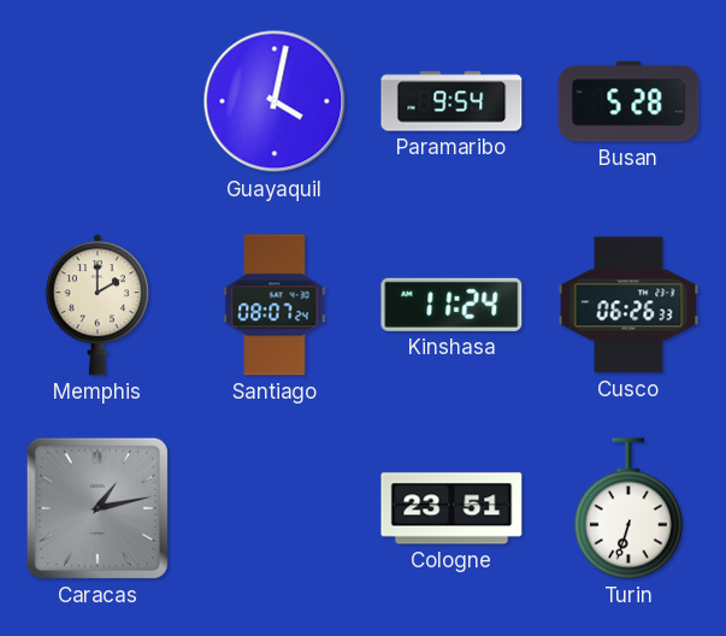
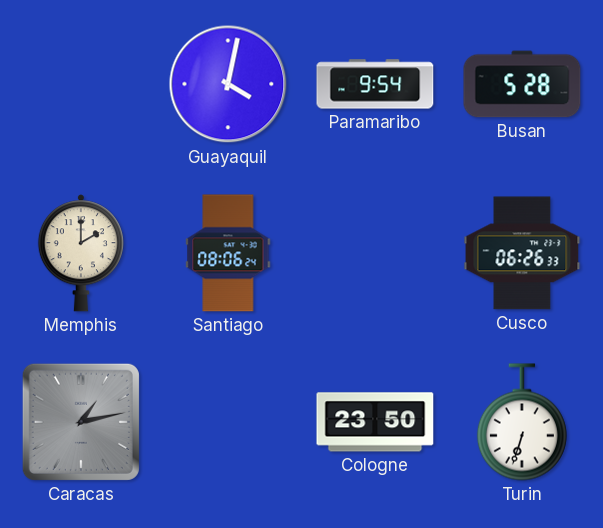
Santiago: 08:07 -> 08:06
Kinshasa: 11:24 -> none
Cologne: 23:51 -> 23:50
